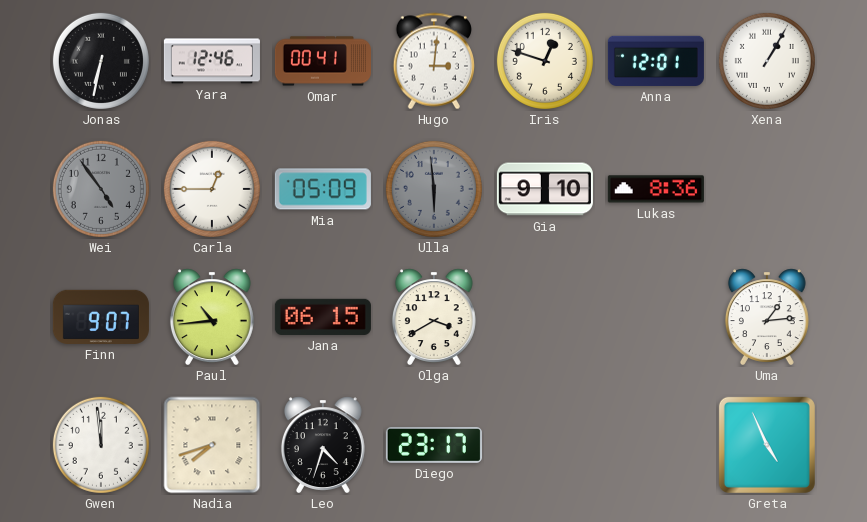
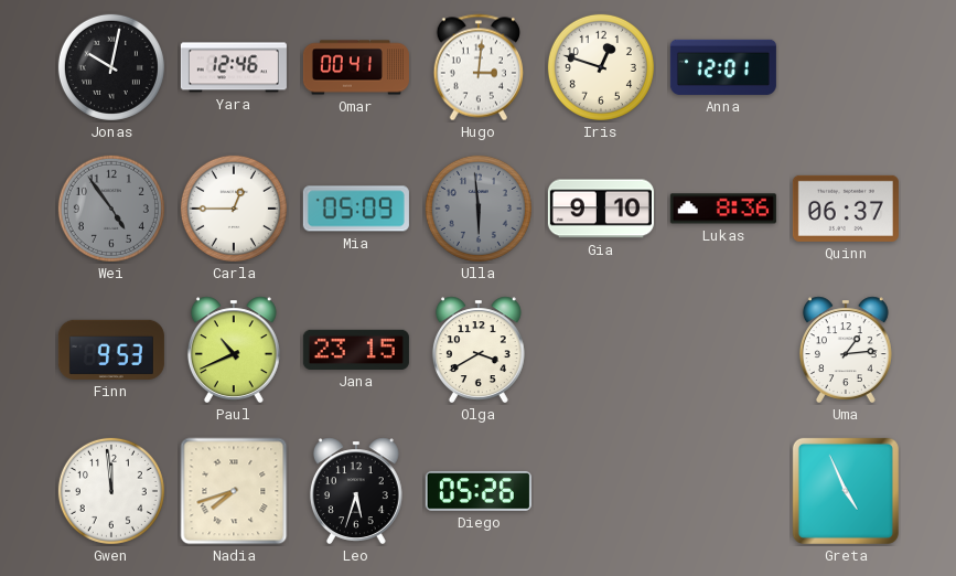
Jonas: 6:32 -> 10:02
Xena: 1:05 -> none
Quinn: none -> 06:37
Finn: 9:07 -> 9:53
Paul: 10:44 -> 10:41
Jana: 06:15 -> 23:15
Leo: 4:33 -> 5:33
Diego: 23:17 -> 05:26
